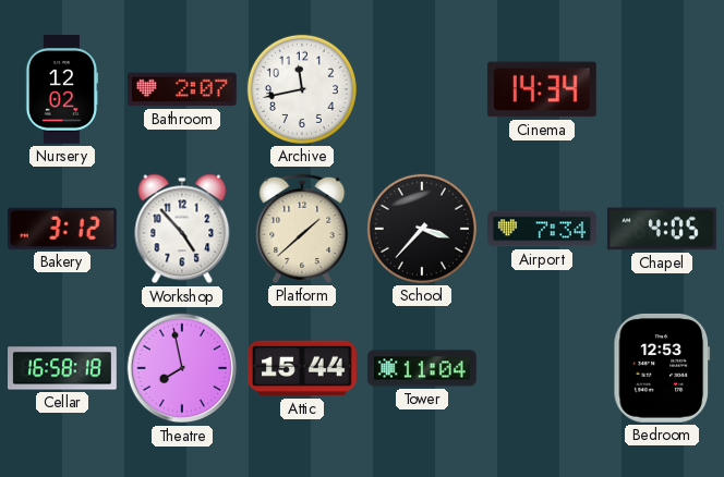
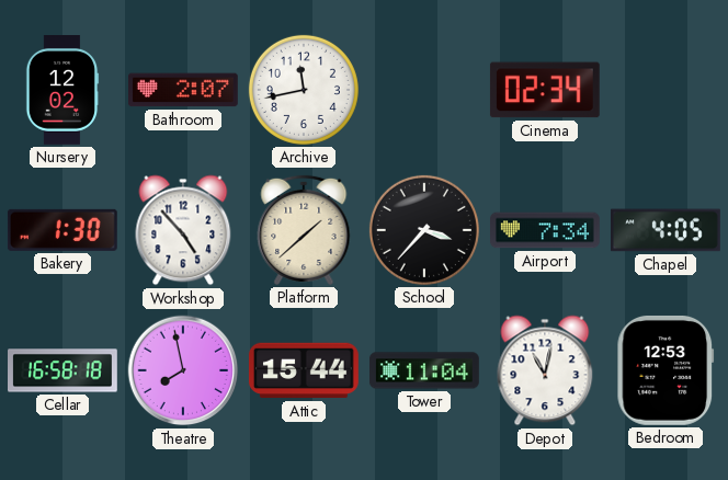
Cinema: 14:34 -> 02:34
Bakery: 3:12 -> 1:30
Depot: none -> 11:02
